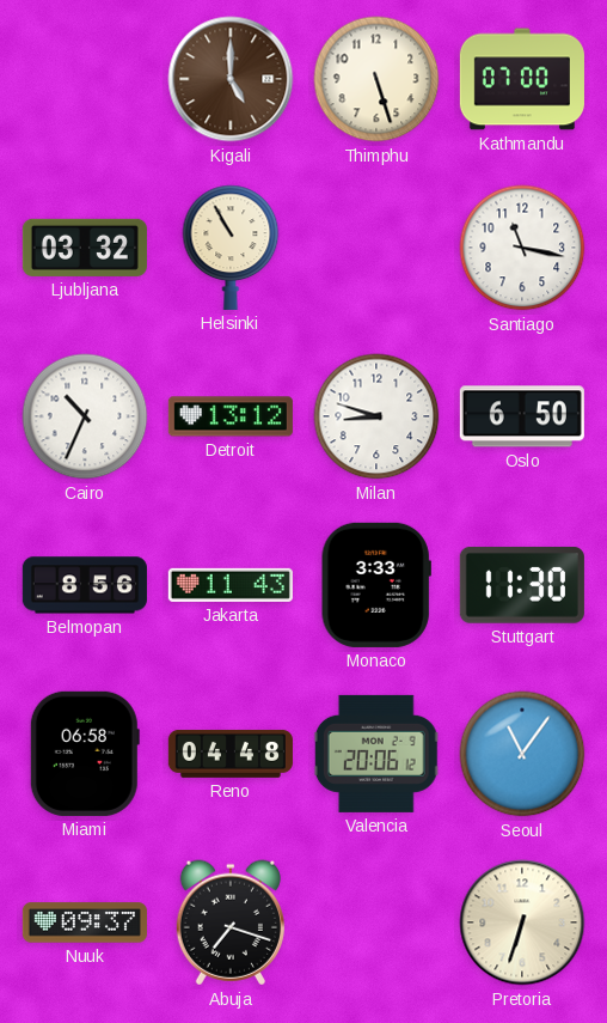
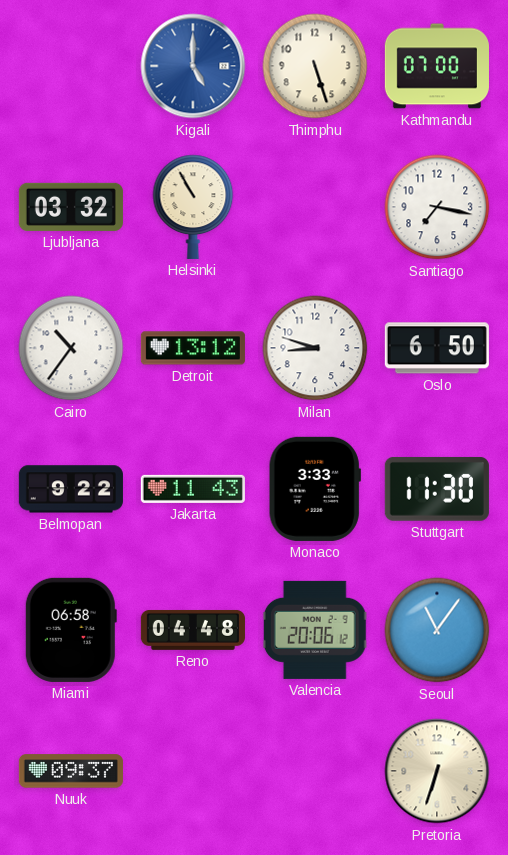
Kigali dial: brown -> blue
Santiago: 11:17 -> 7:17
Cairo: 10:34 -> 10:36
Belmopan: 8:56 -> 9:22
Abuja: 7:18 -> none
